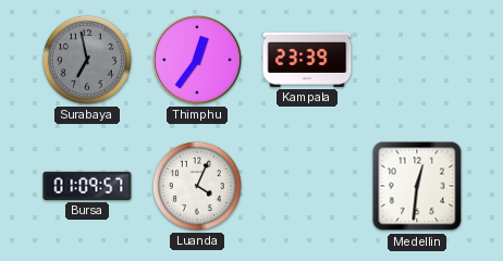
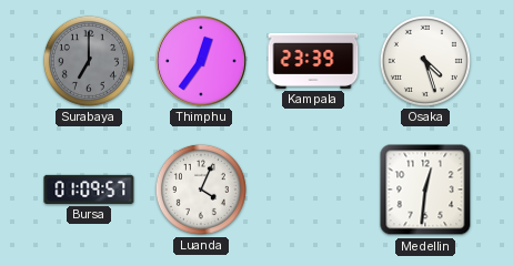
Surabaya: 6:58 -> 7:00
Osaka: none -> 4:27
